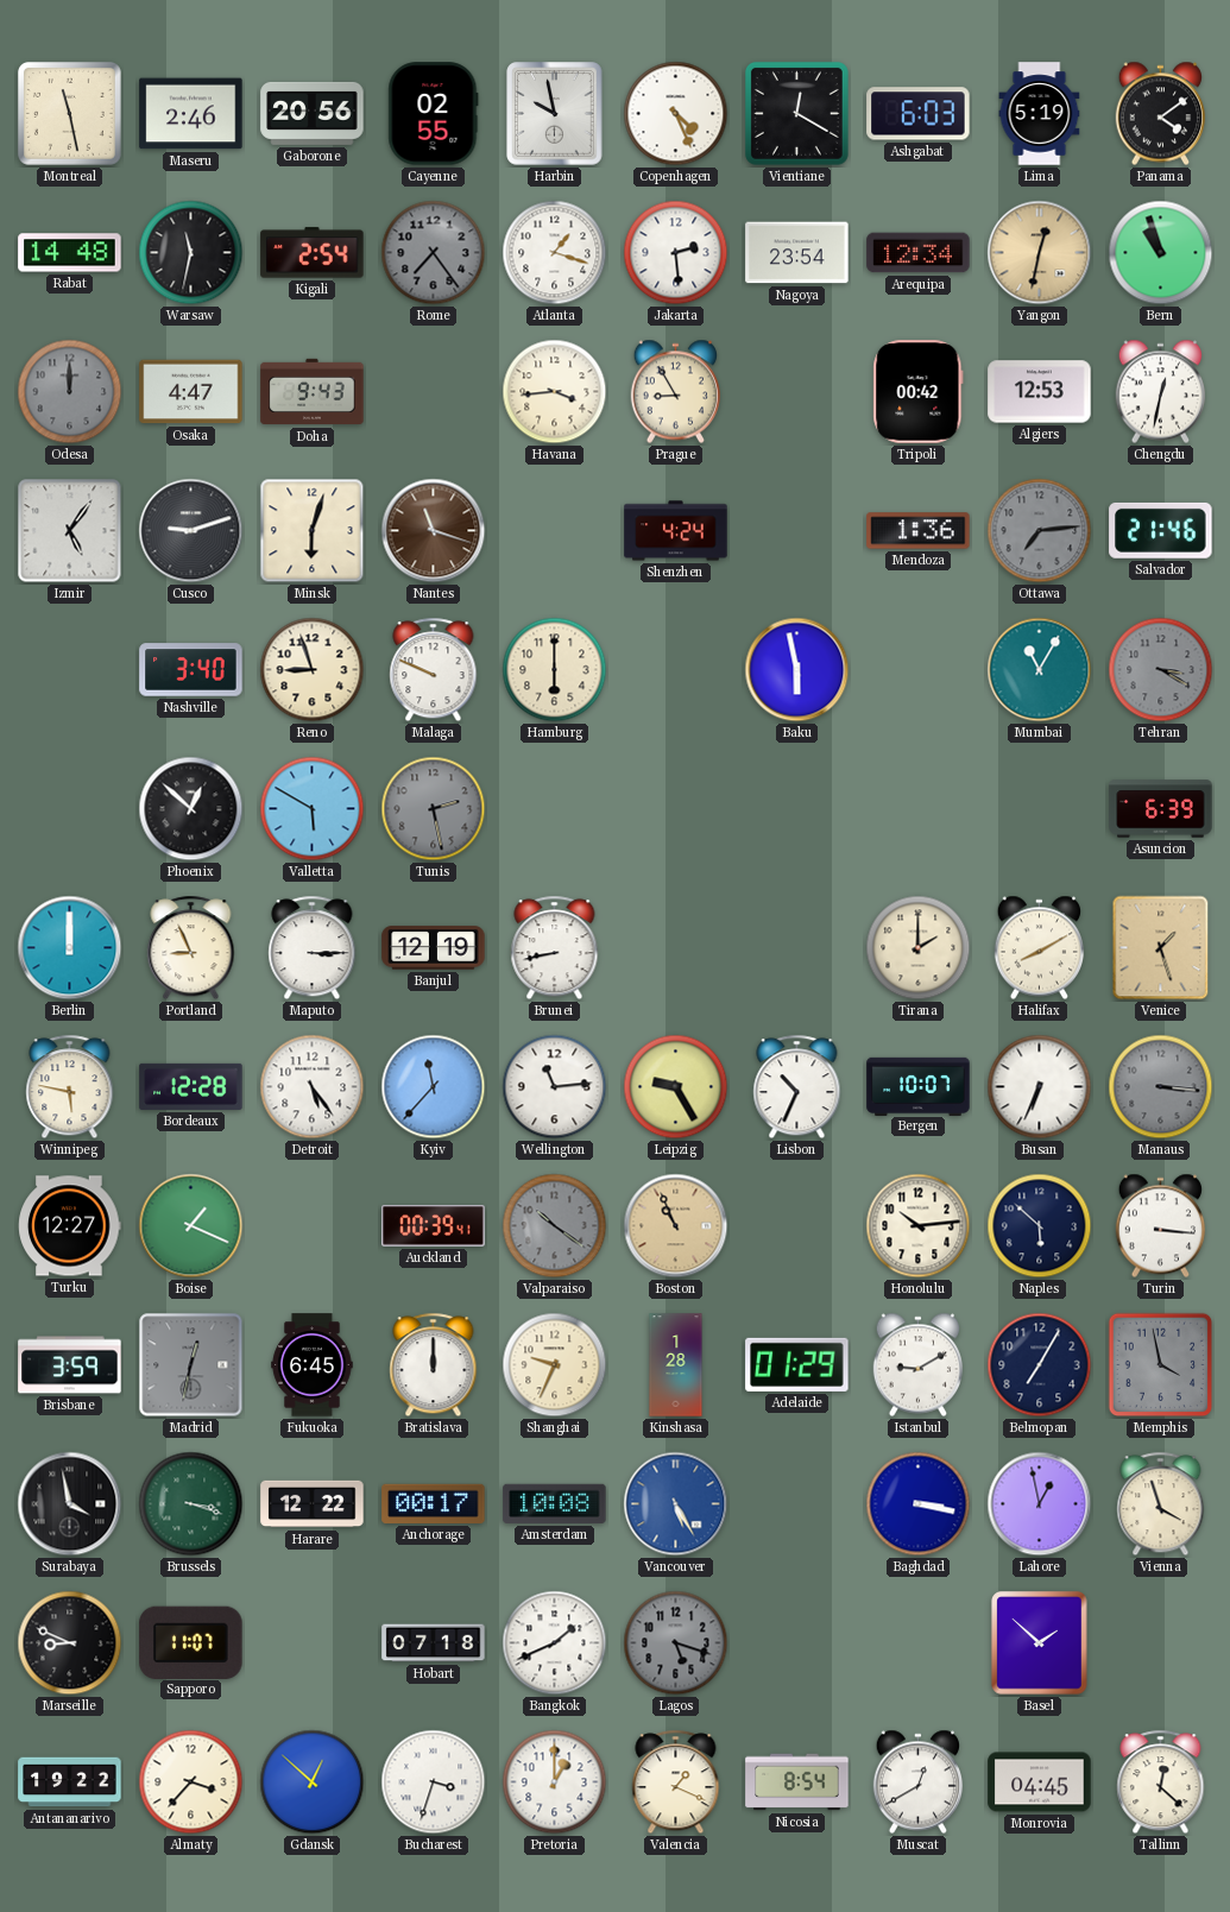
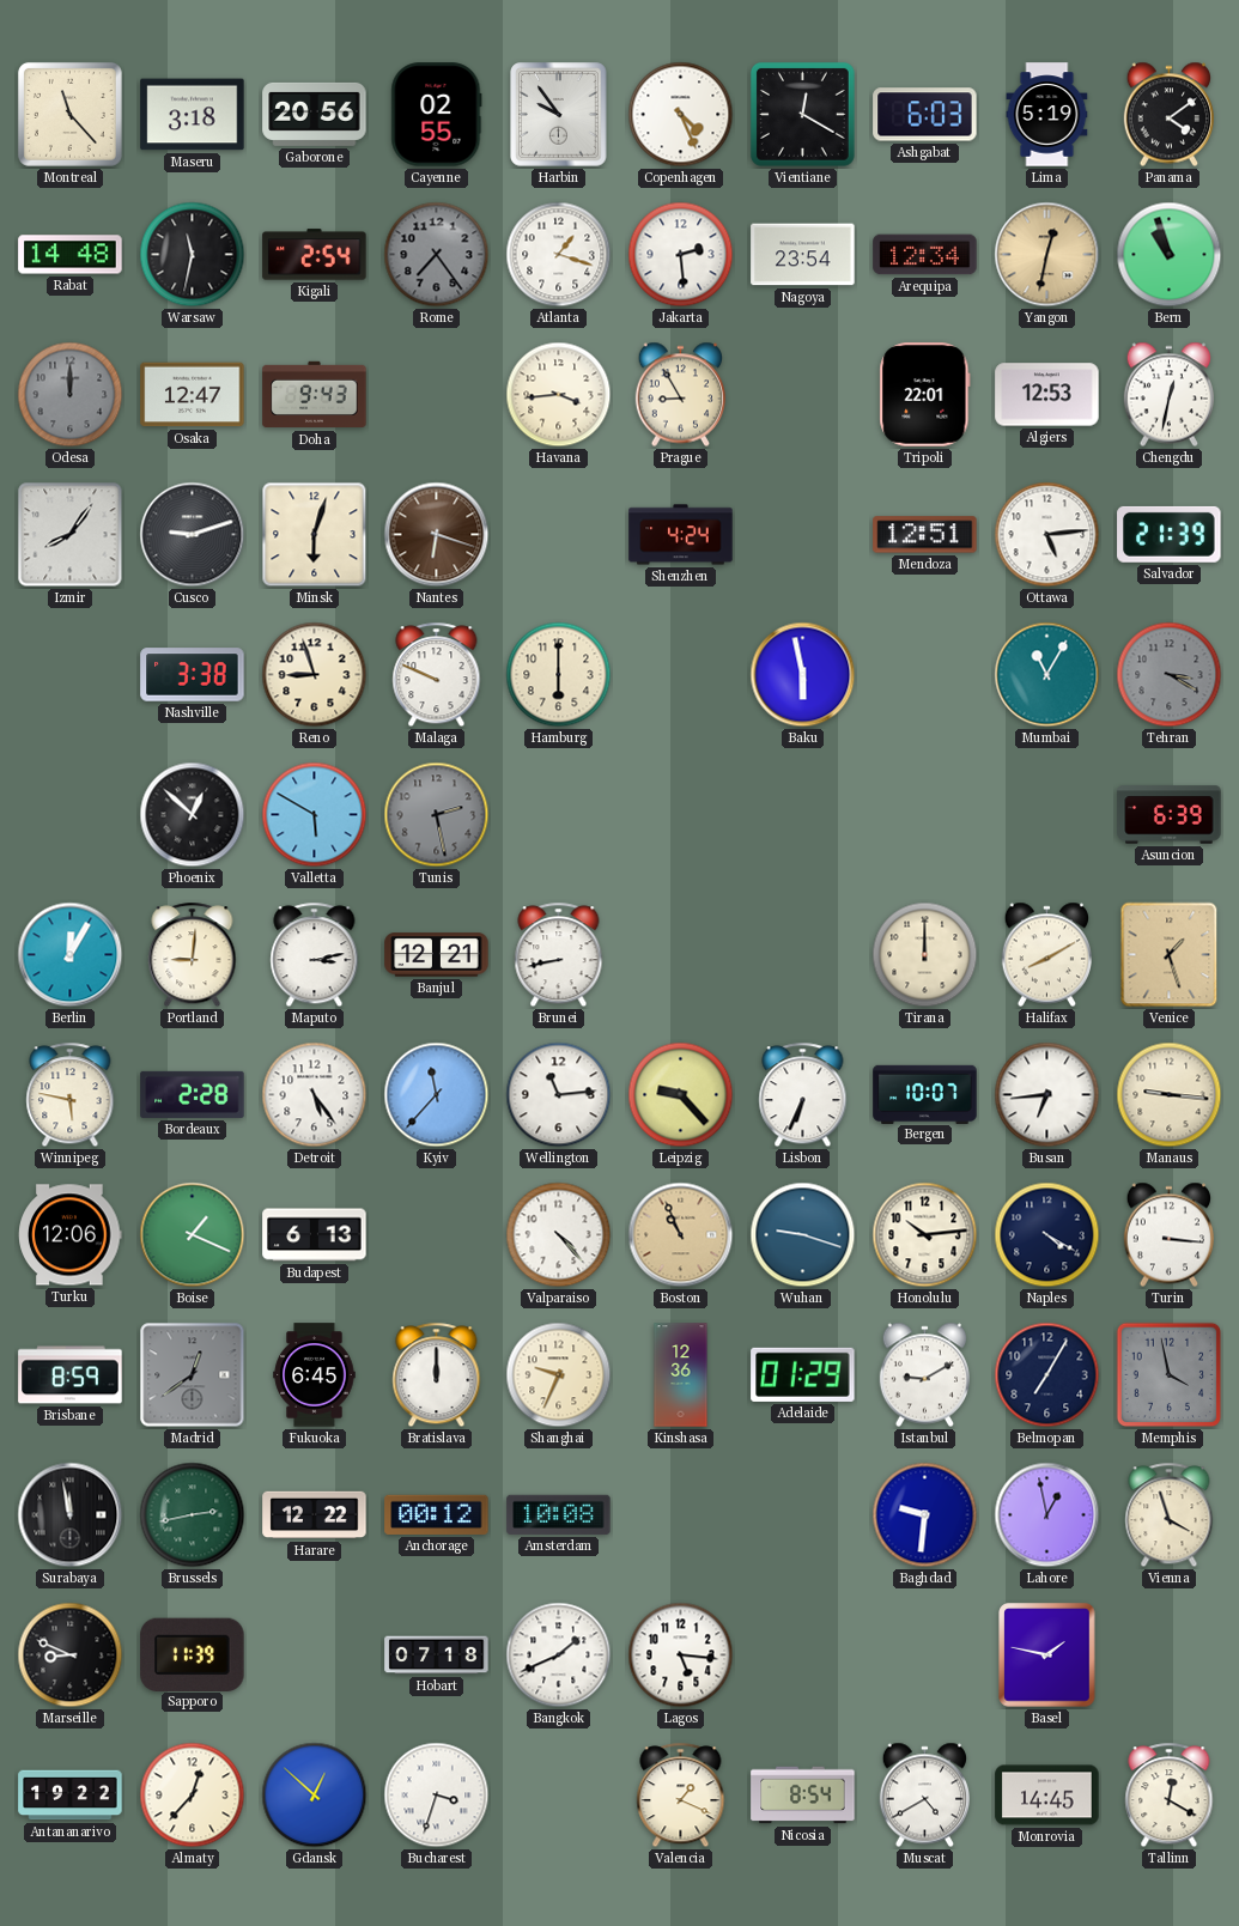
Montreal: 11:28 -> 11:23
Maseru: 2:46 -> 3:18
Harbin: 9:58 -> 9:54
Osaka: 4:47 -> 12:47
Tripoli: 00:42 -> 22:01
Izmir: 5:06 -> 8:06
Nantes: 11:18 -> 6:18
Mendoza: 1:36 -> 12:51
Ottawa: 7:14 -> 5:14
Ottawa dial: grey -> white
Salvador: 21:46 -> 21:39
Nashville: 3:40 -> 3:38
Berlin: 12:00 -> 12:05
Portland: 8:56 -> 9:01
Maputo: 3:15 -> 3:13
Banjul: 12:19 -> 12:21
Tirana: 2:00 -> 12:00
Bordeaux: 12:28 -> 2:28
Leipzig: 9:25 -> 9:23
Lisbon: 10:34 -> 6:34
Busan: 6:34 -> 6:44
Manaus: 3:16 -> 9:16
Manaus dial: grey -> cream
Turku: 12:27 -> 12:06
Budapest: none -> 6:13
Auckland: 00:39 -> none
Valparaiso: 10:21 -> 4:23
Valparaiso dial: grey -> white
Wuhan: none -> 9:18
Naples: 5:52 -> 4:20
Brisbane: 3:59 -> 8:59
Madrid: 12:32 -> 12:39
Kinshasa: 1:28 -> 12:36
Surabaya: 3:58 -> 11:58
Brussels: 3:18 -> 2:43
Anchorage: 00:17 -> 00:12
Vancouver: 5:25 -> none
Baghdad: 3:17 -> 9:31
Sapporo: 11:07 -> 11:39
Lagos: 5:18 -> 5:16
Lagos dial: grey -> white
Basel: 1:52 -> 1:47
Almaty: 3:37 -> 12:37
Pretoria: 1:00 -> none
Muscat: 12:40 -> 4:40
Monrovia: 04:45 -> 14:45
Tallinn: 12:22 -> 12:20
